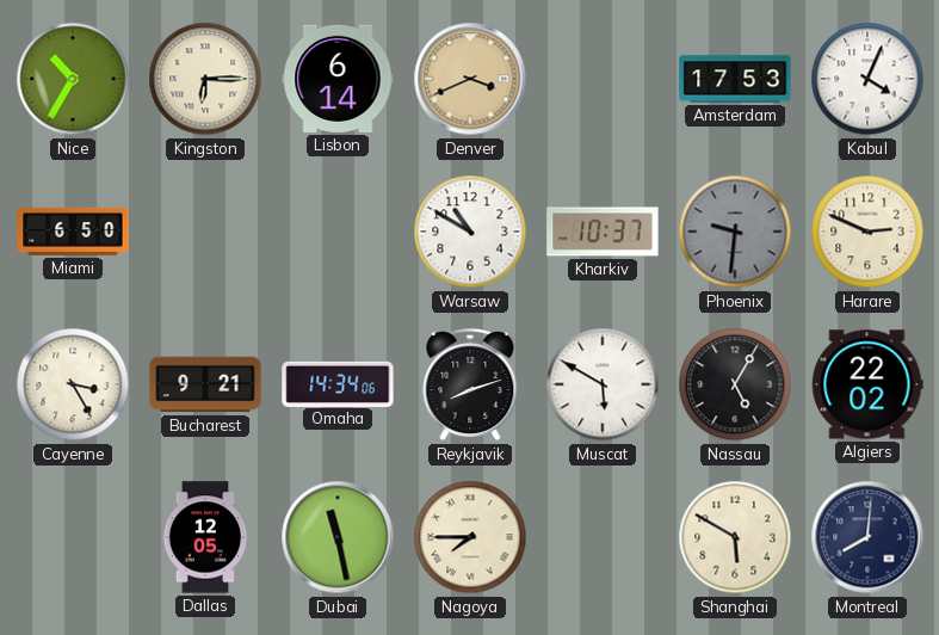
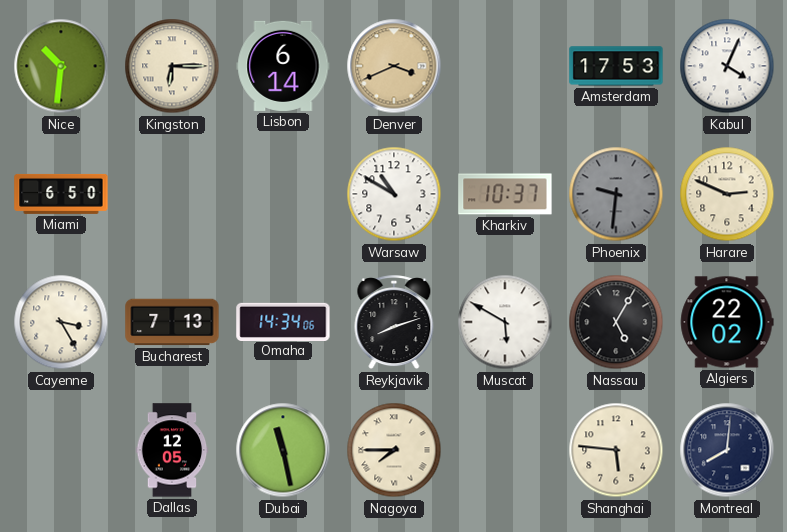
Nice: 10:35 -> 10:31
Bucharest: 9:21 -> 7:13
Shanghai: 5:50 -> 5:46
